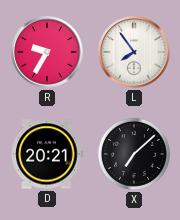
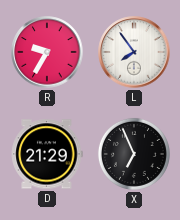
D: 20:21 -> 21:29
X: 7:08 -> 6:56
